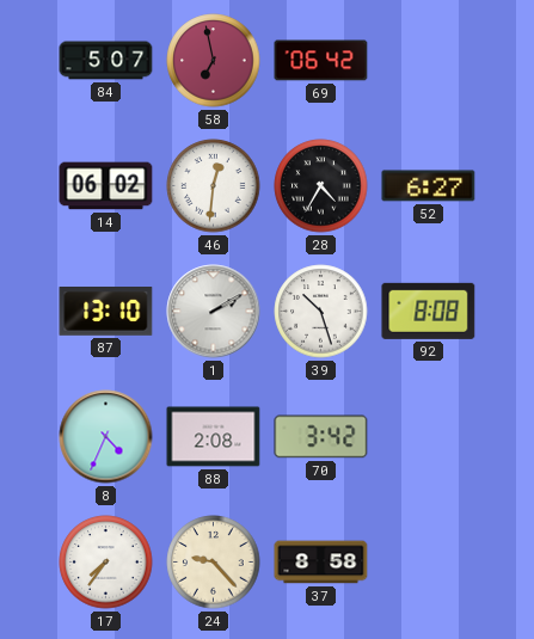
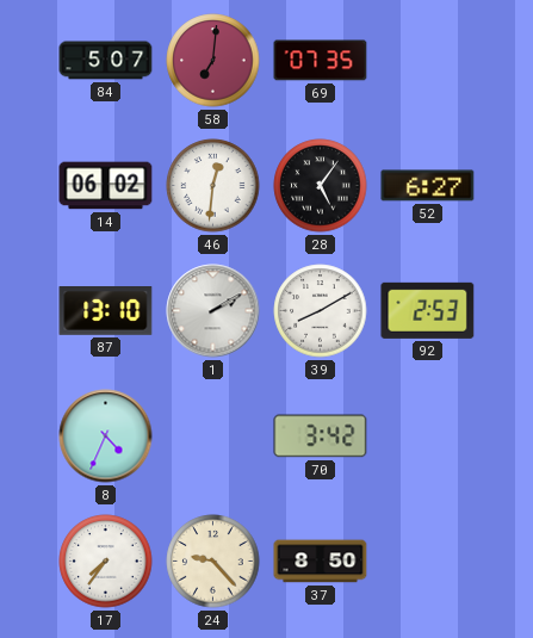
58: 6:58 -> 7:01
69: 06:42 -> 07:35
28: 4:35 -> 5:06
39: 10:27 -> 8:10
92: 8:08 -> 2:53
88: 2:08 -> none
37: 8:58 -> 8:50
